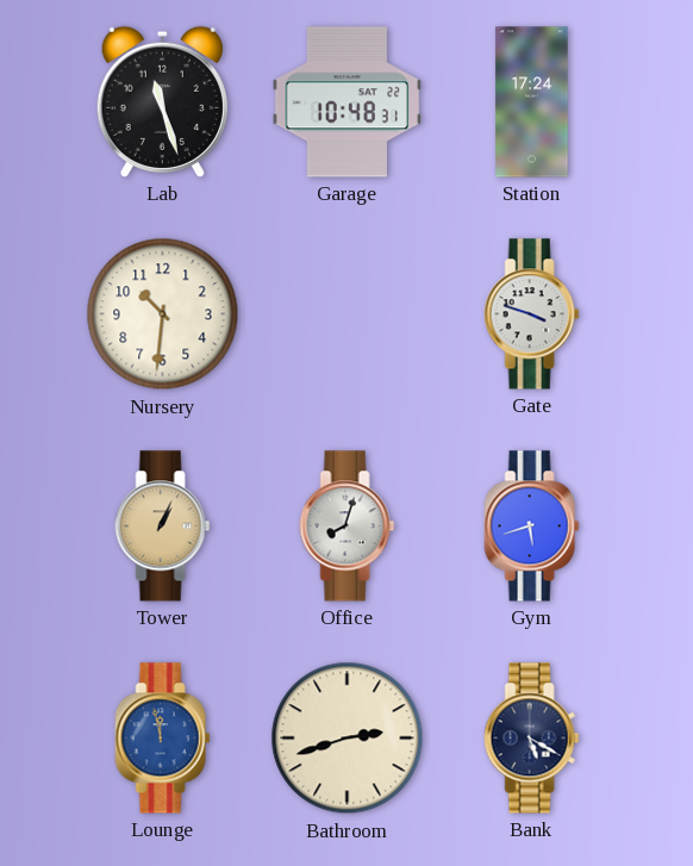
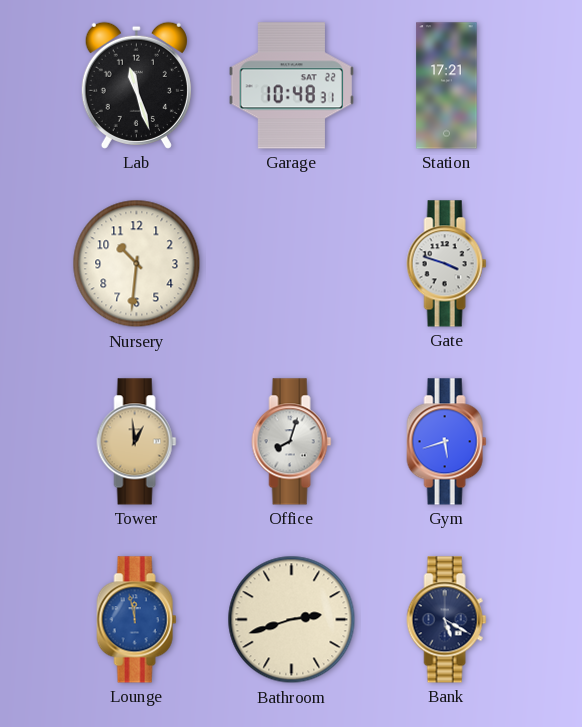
Station: 17:24 -> 17:21
Tower: 1:04 -> 12:59
